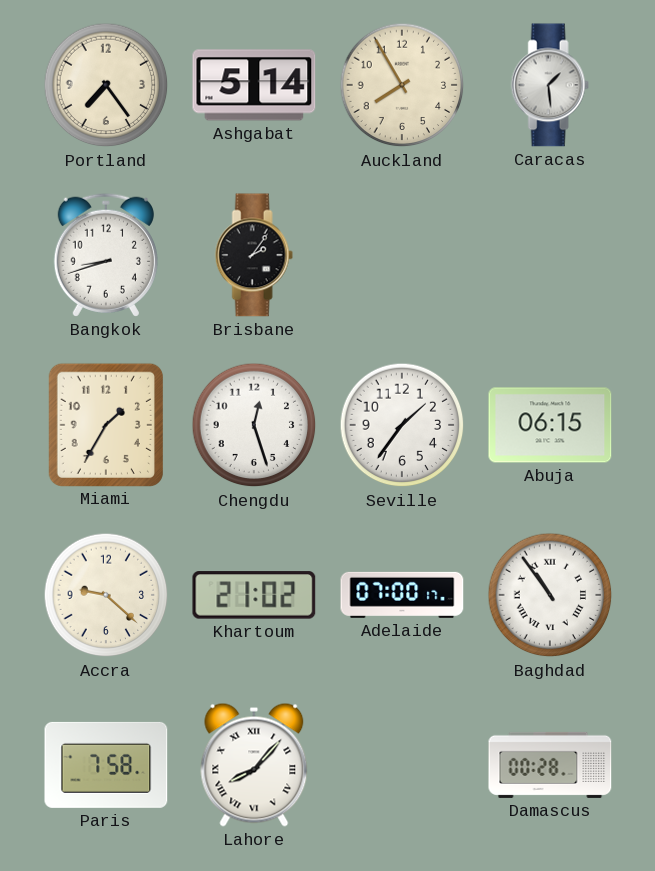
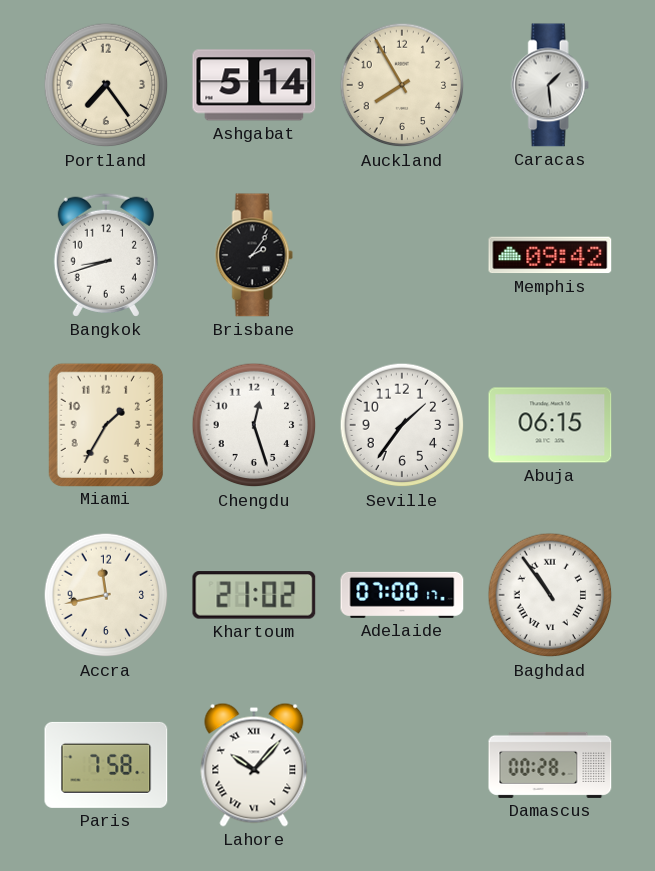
Memphis: none -> 09:42
Accra: 9:22 -> 11:43
Lahore: 8:07 -> 10:07
